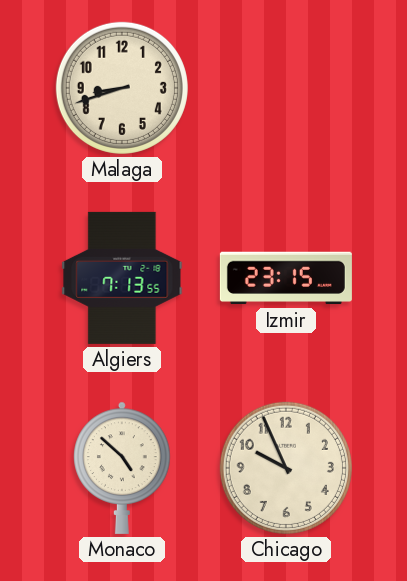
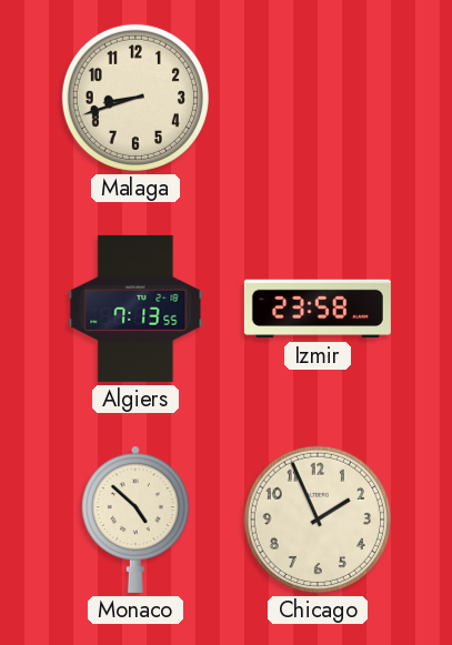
Izmir: 23:15 -> 23:58
Chicago: 9:56 -> 1:56
